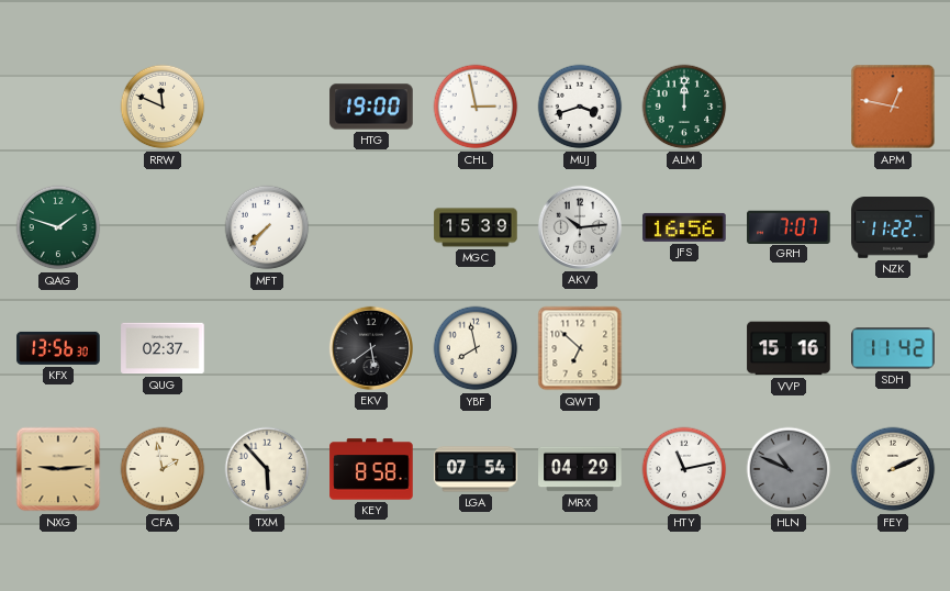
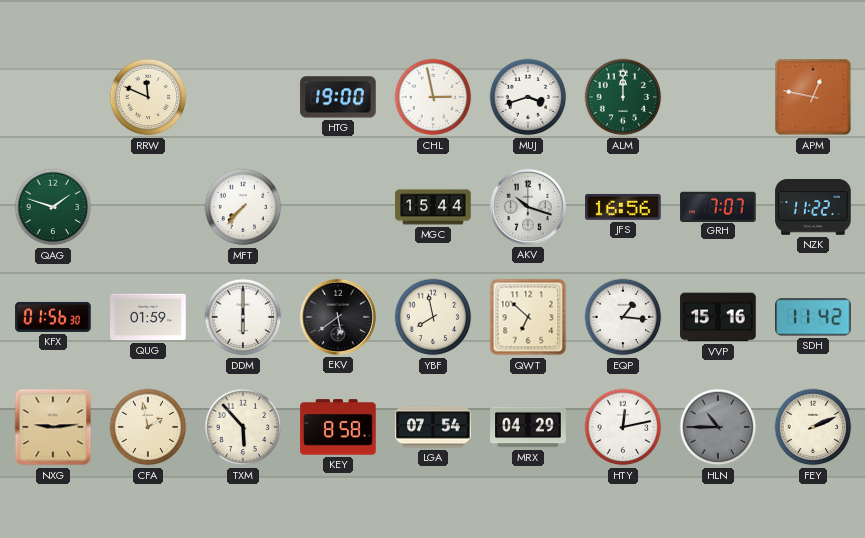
MGC: 15:39 -> 15:44
AKV: 10:14 -> 10:18
KFX: 13:56 -> 01:56
QUG: 02:37 -> 01:59
DDM: none -> 6:00
EQP: none -> 1:16
HTY: 11:13 -> 12:13
HLN: 10:49 -> 10:45
